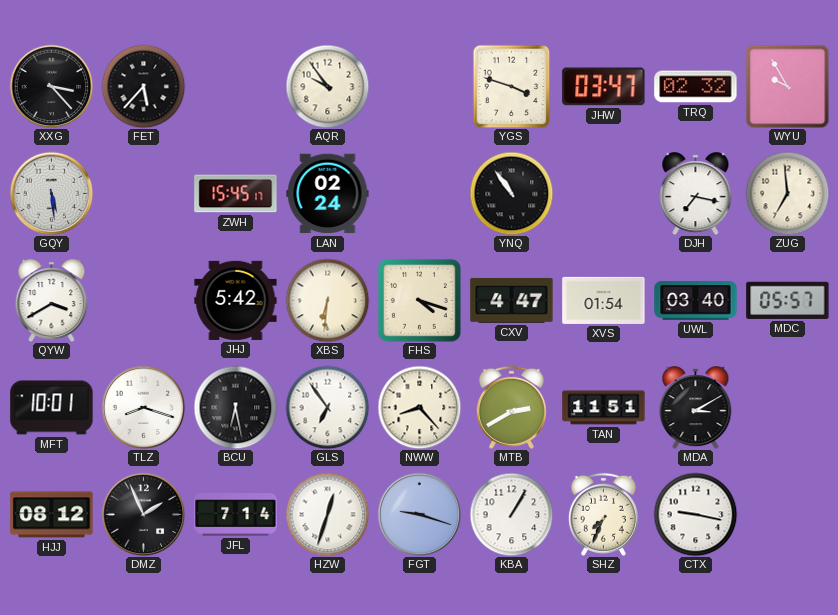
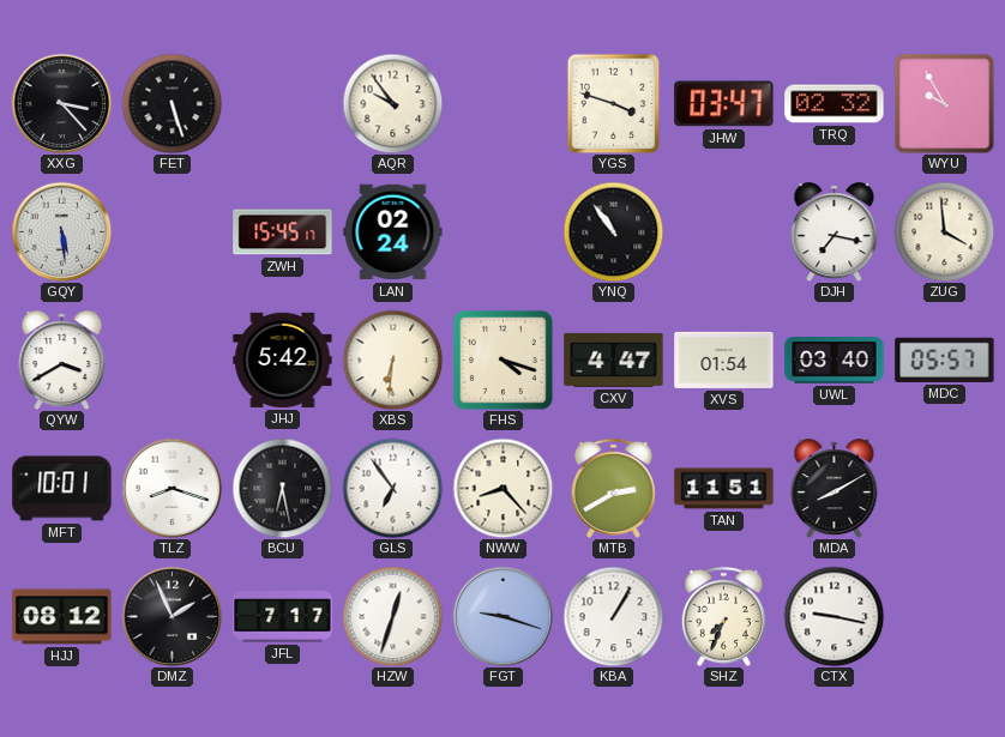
FET: 5:37 -> 5:27
ZUG: 6:59 -> 3:59
MDA: 3:10 -> 8:10
JFL: 7:14 -> 7:17
